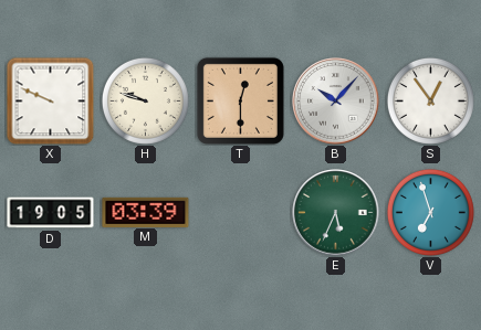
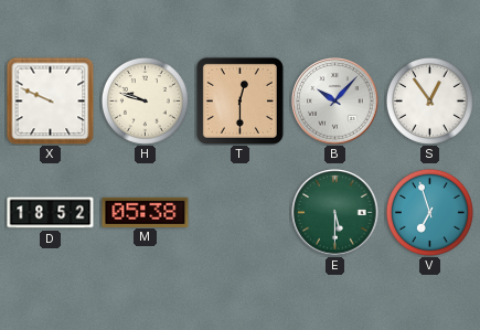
D: 19:05 -> 18:52
M: 03:39 -> 05:38
E: 5:34 -> 5:30
